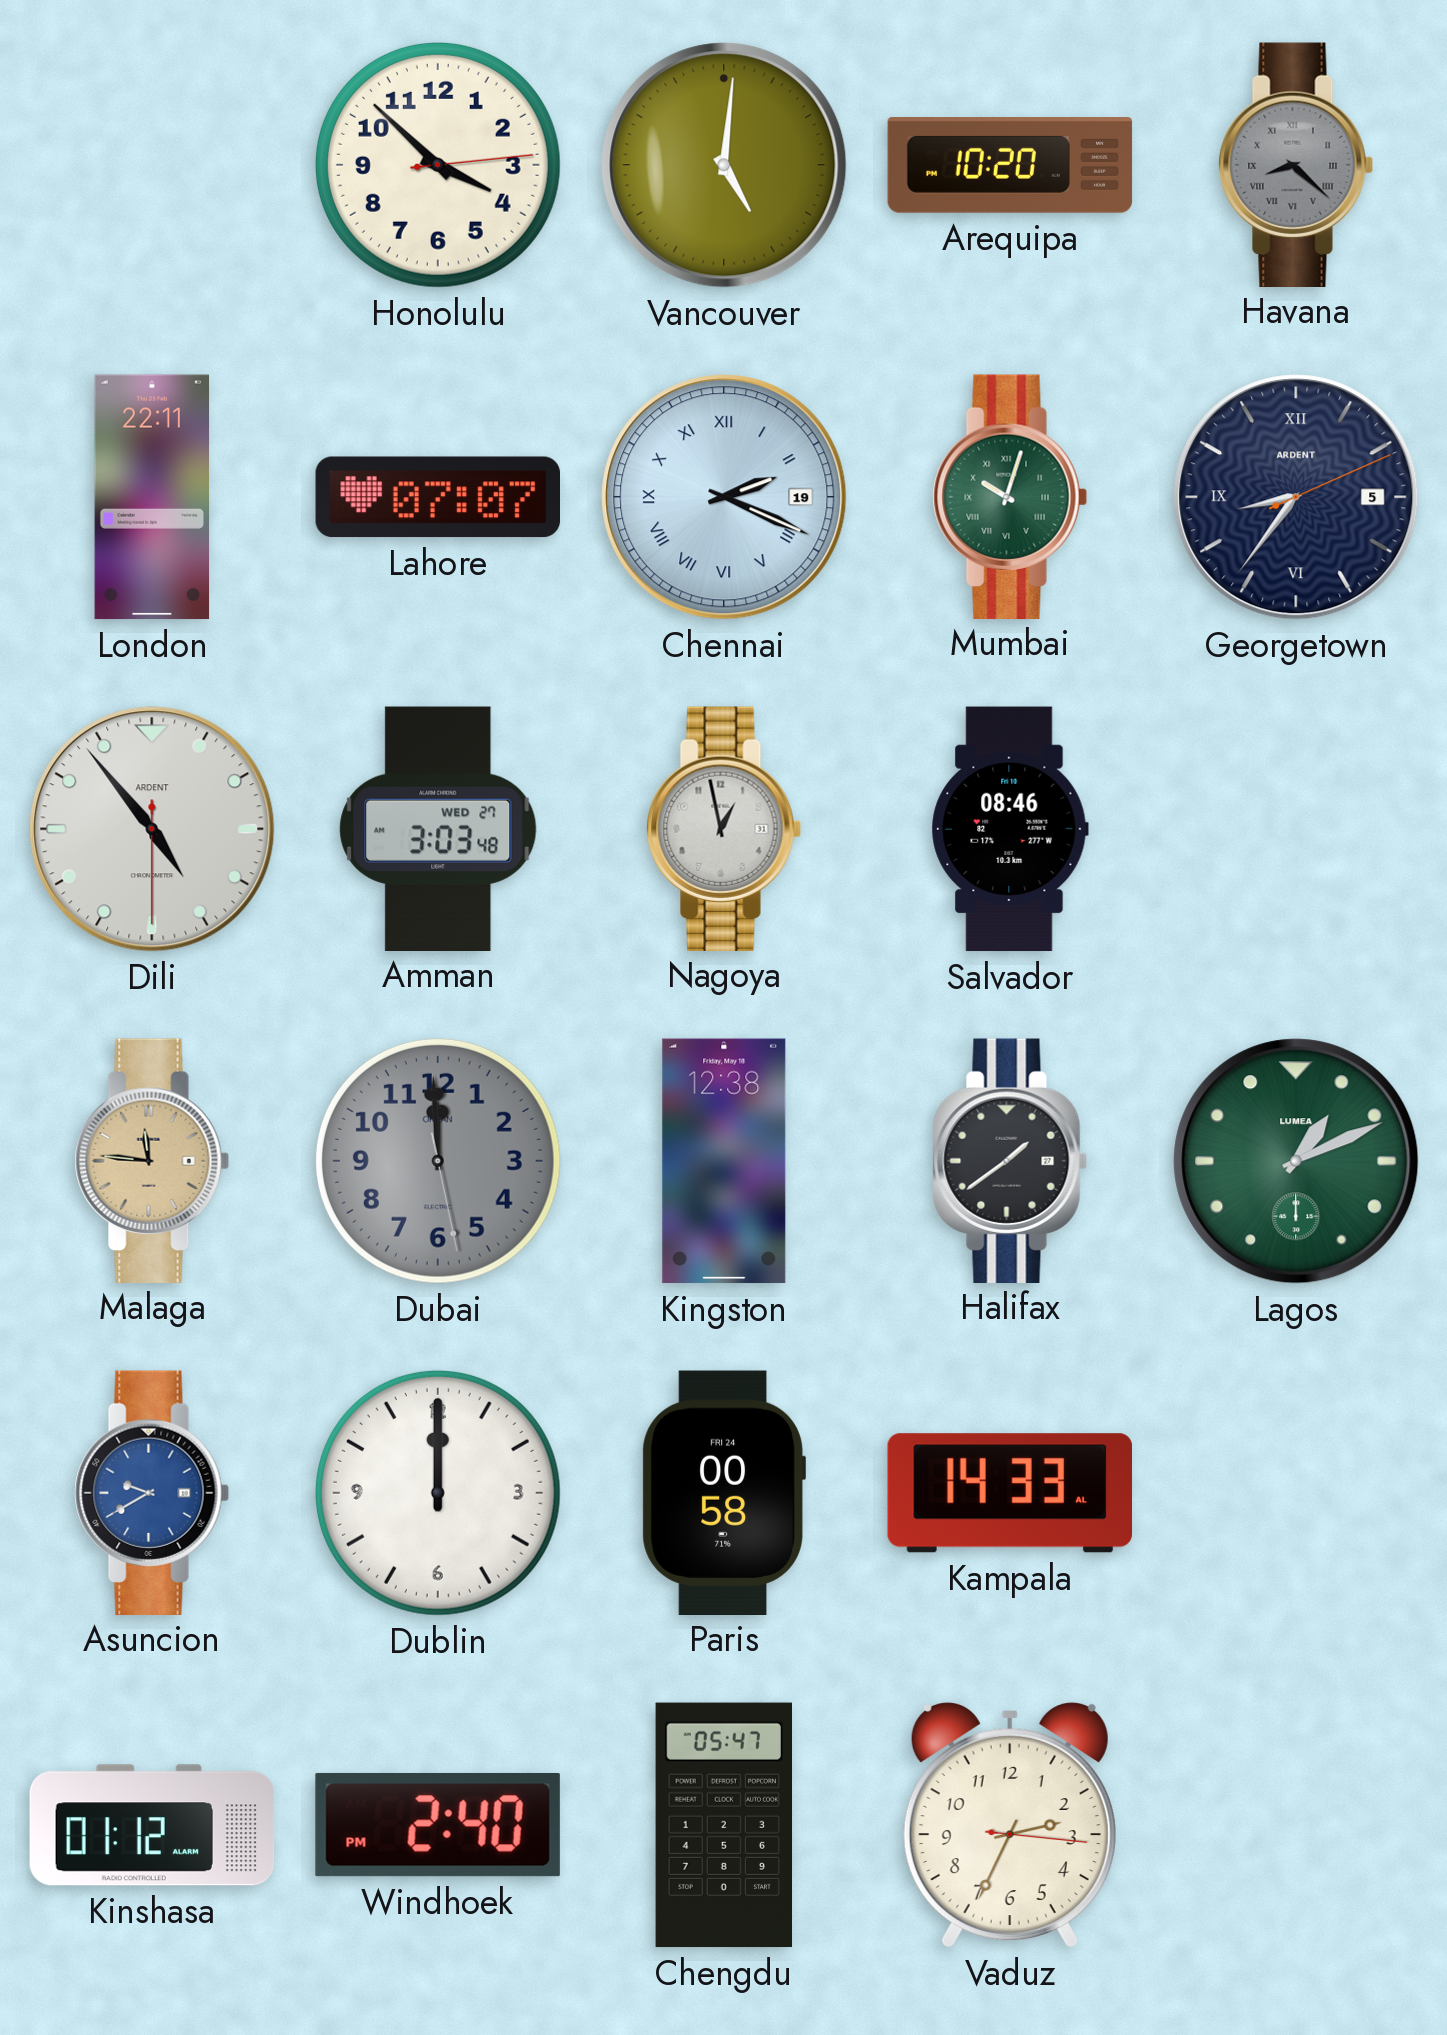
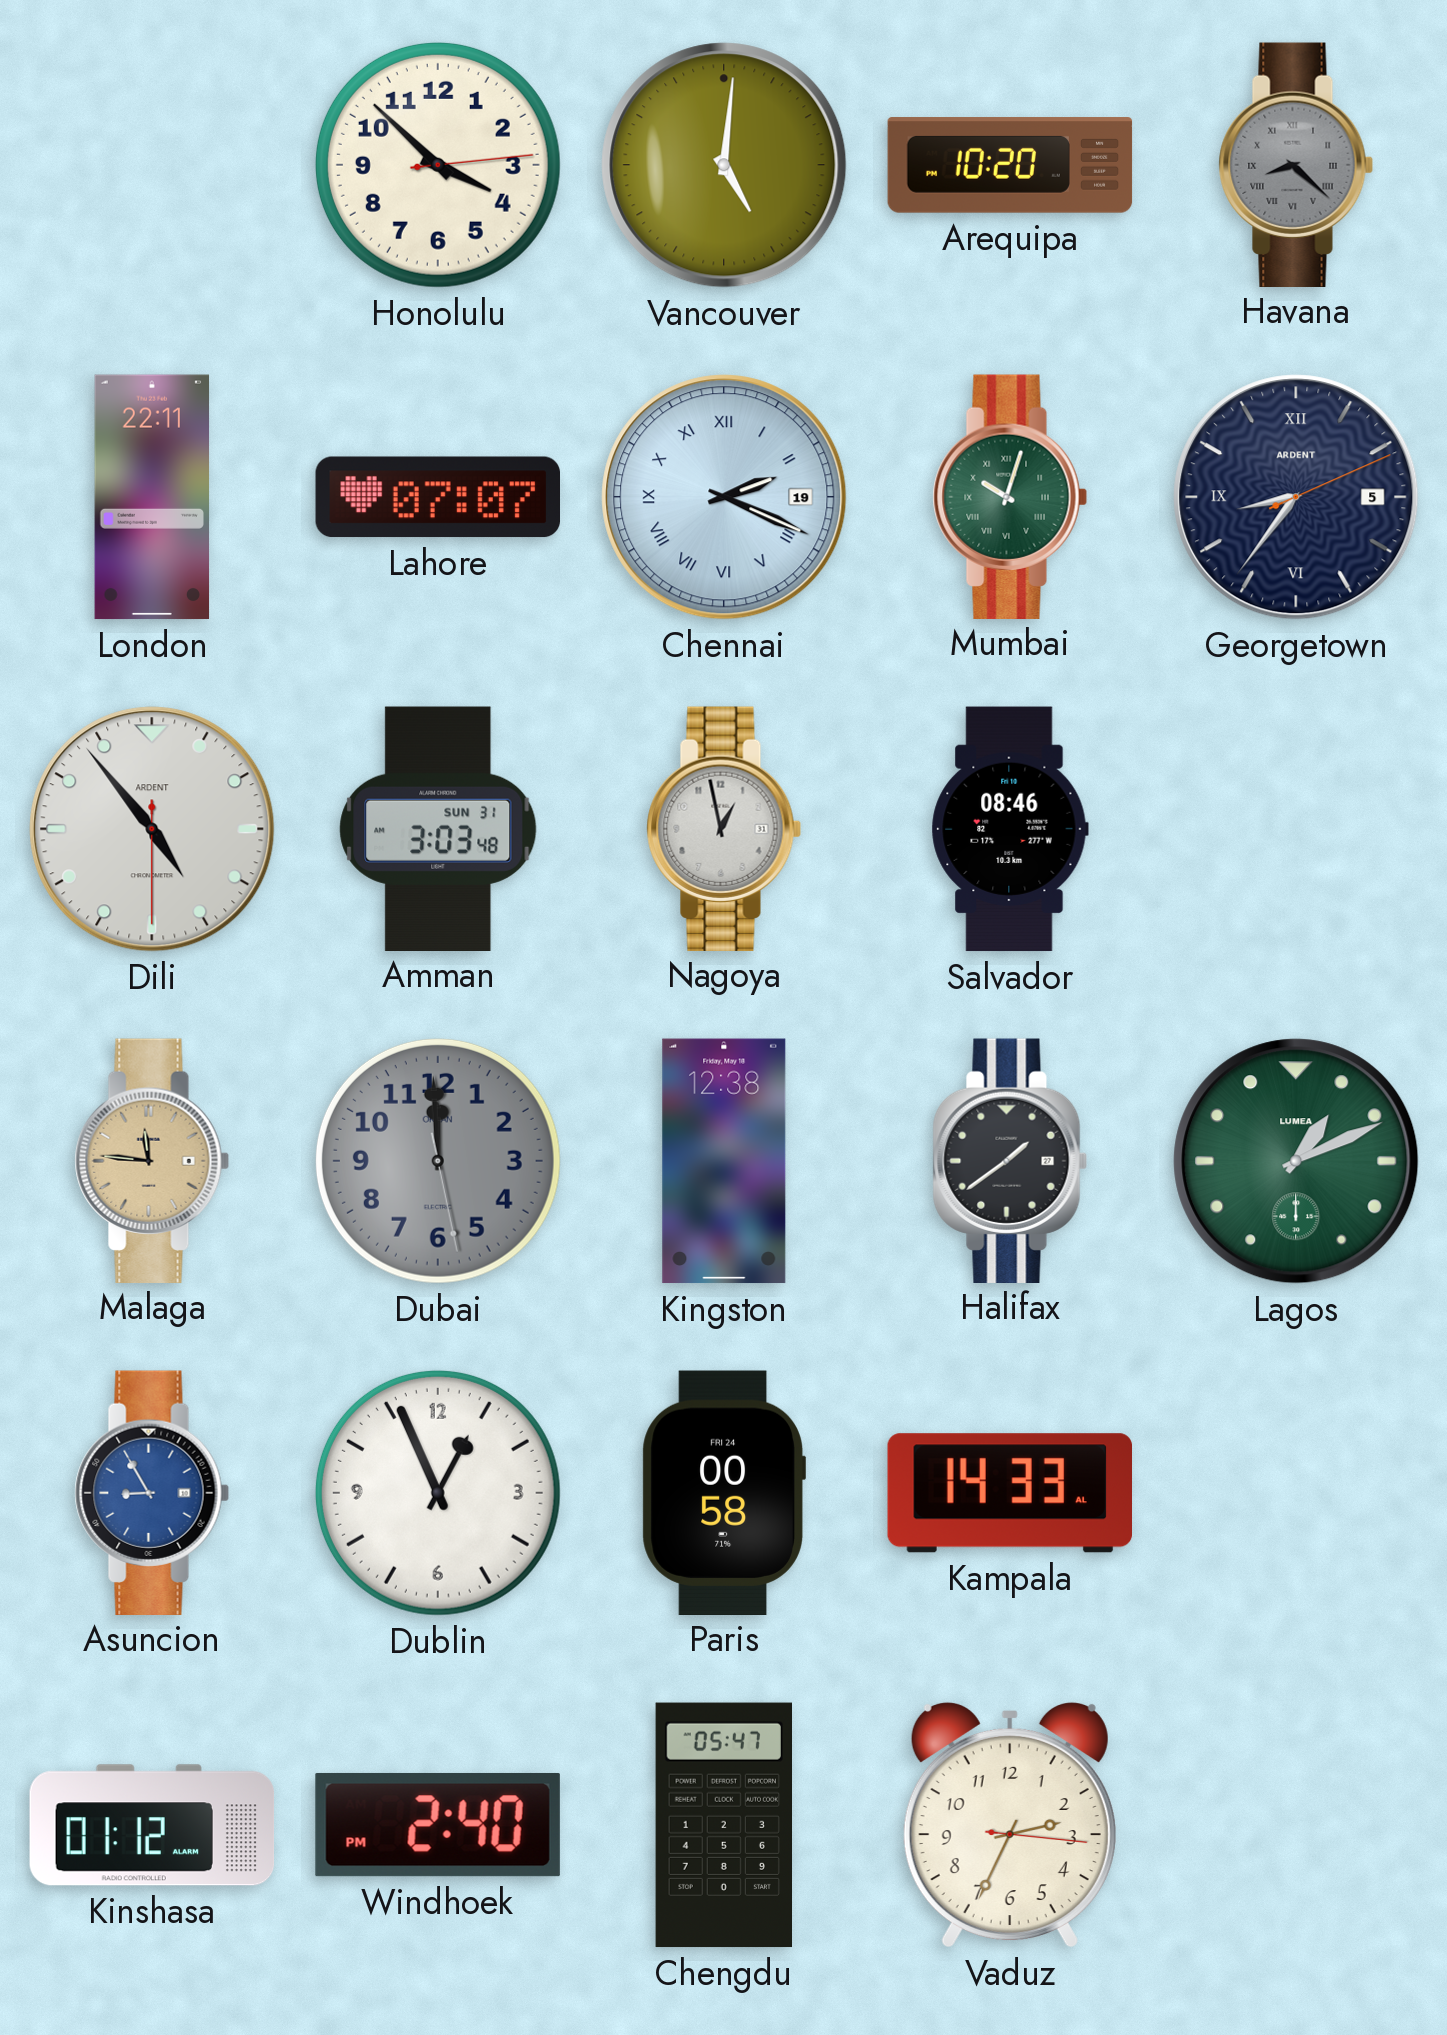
Amman date: WED 27 -> SUN 31
Asuncion: 9:40 -> 8:55
Dublin: 12:00 -> 12:56
